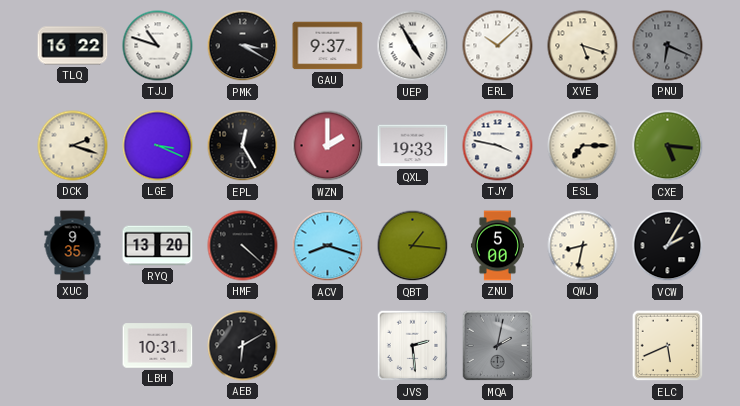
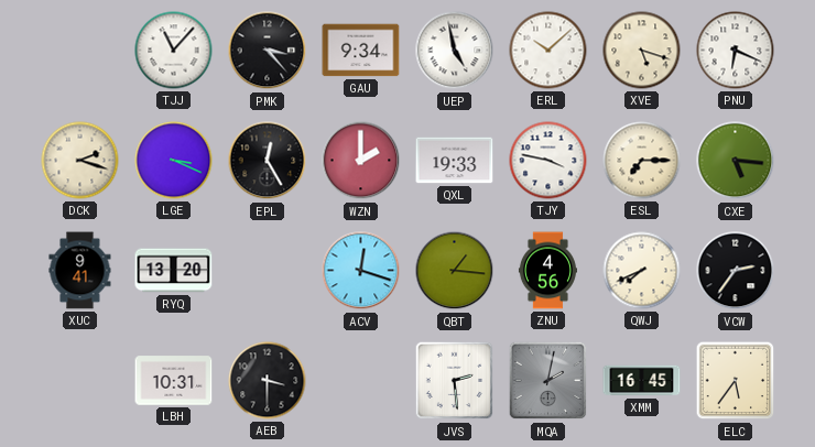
TLQ: 16:22 -> none
TJJ: 10:48 -> 11:07
PMK: 3:20 -> 3:23
GAU: 9:37 -> 9:34
UEP: 4:55 -> 4:58
PNU dial: grey -> white
XUC: 9:35 -> 9:41
HMF: 4:22 -> none
ACV: 8:18 -> 12:18
ZNU: 5:00 -> 4:56
QWJ: 8:32 -> 7:41
VCW: 2:05 -> 2:36
AEB: 6:10 -> 3:30
XMM: none -> 16:45
ELC: 5:41 -> 5:36
